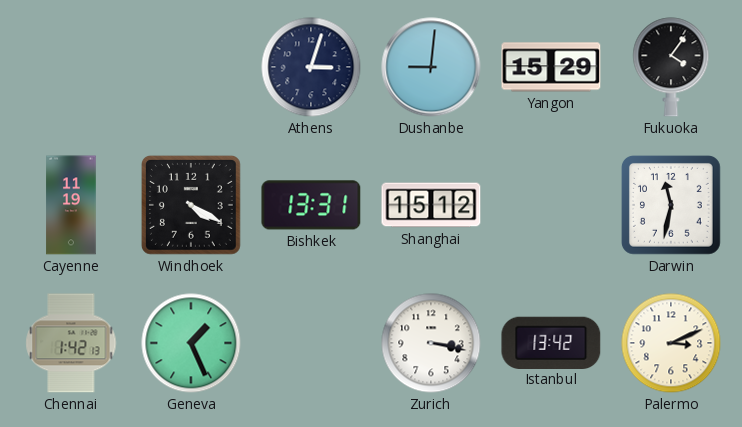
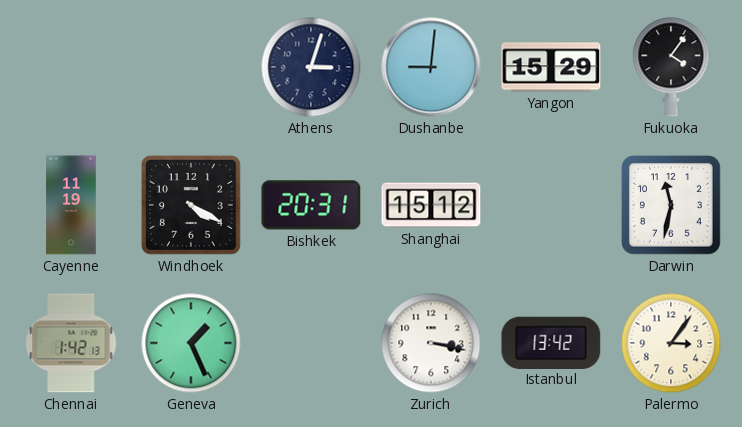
Bishkek: 13:31 -> 20:31
Palermo: 3:11 -> 3:06
